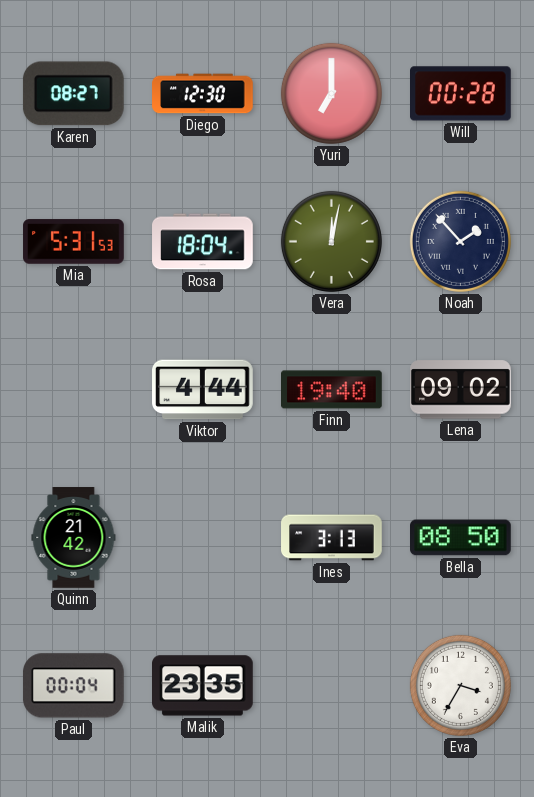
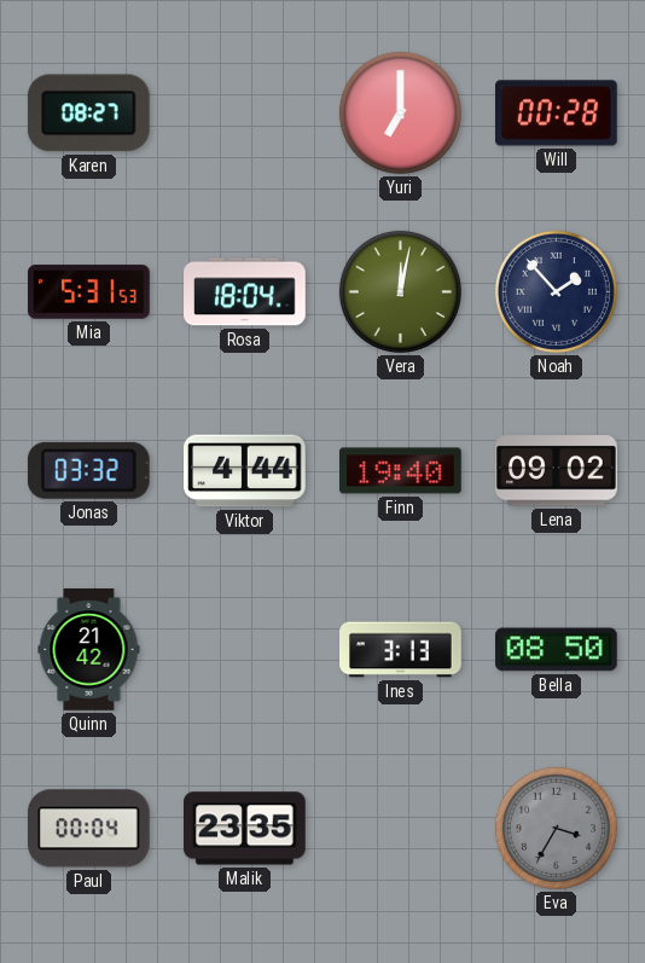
Diego: 12:30 -> none
Jonas: none -> 03:32
Eva dial: white -> grey
